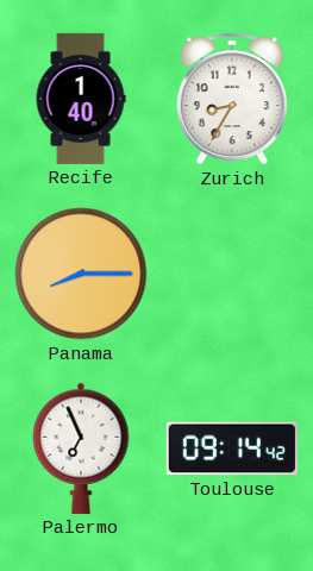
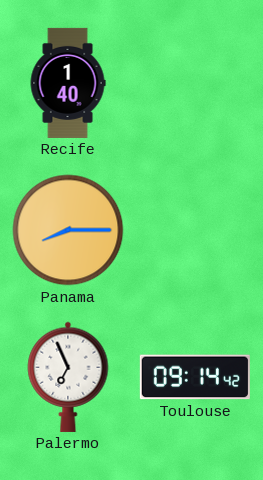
Zurich: 8:35 -> none
